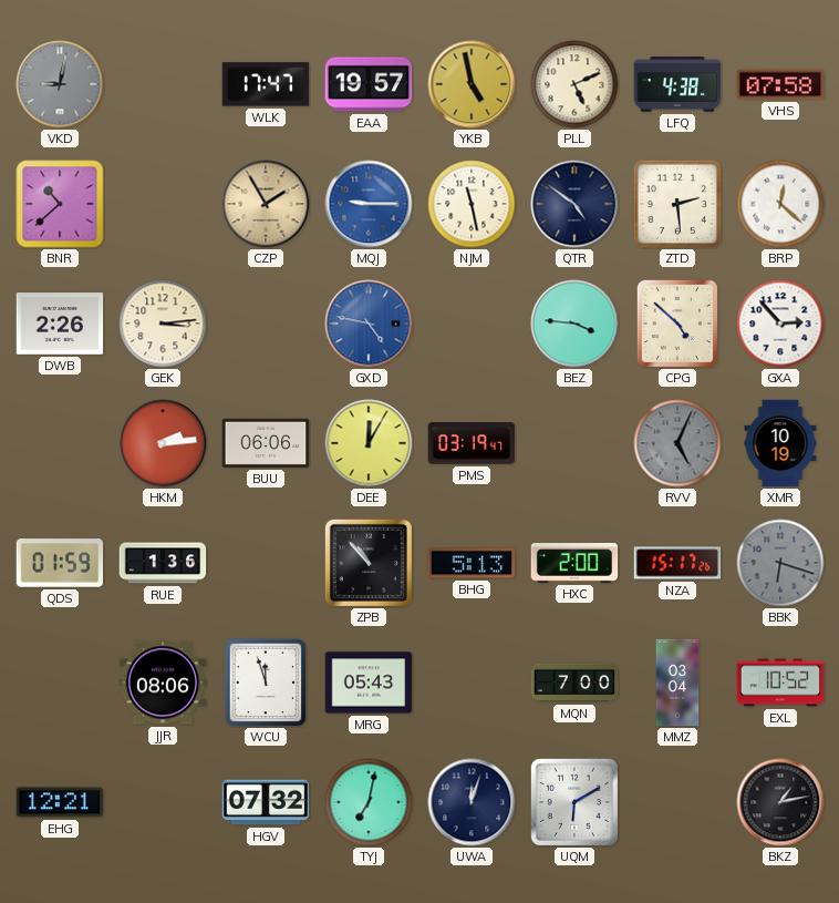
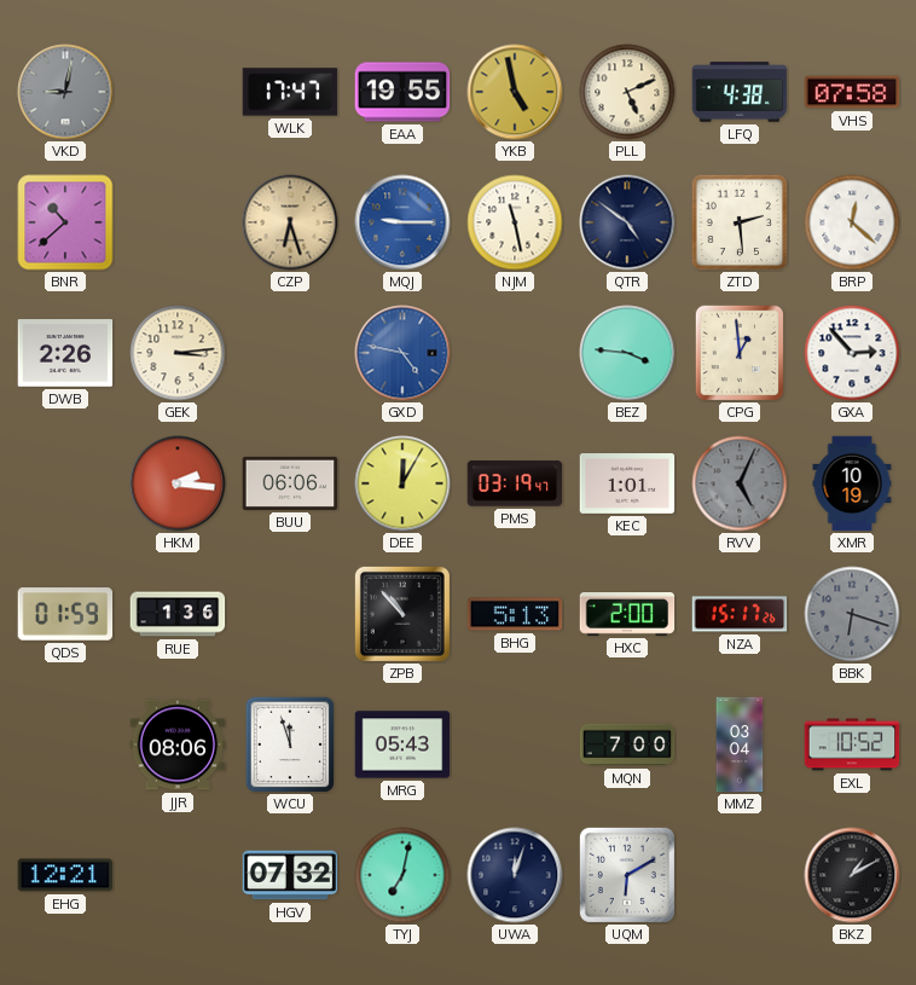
EAA: 19:57 -> 19:55
CZP: 1:55 -> 6:27
CPG: 4:52 -> 12:59
HKM: 2:14 -> 2:16
KEC: none -> 1:01
BKZ: 1:13 -> 1:10
